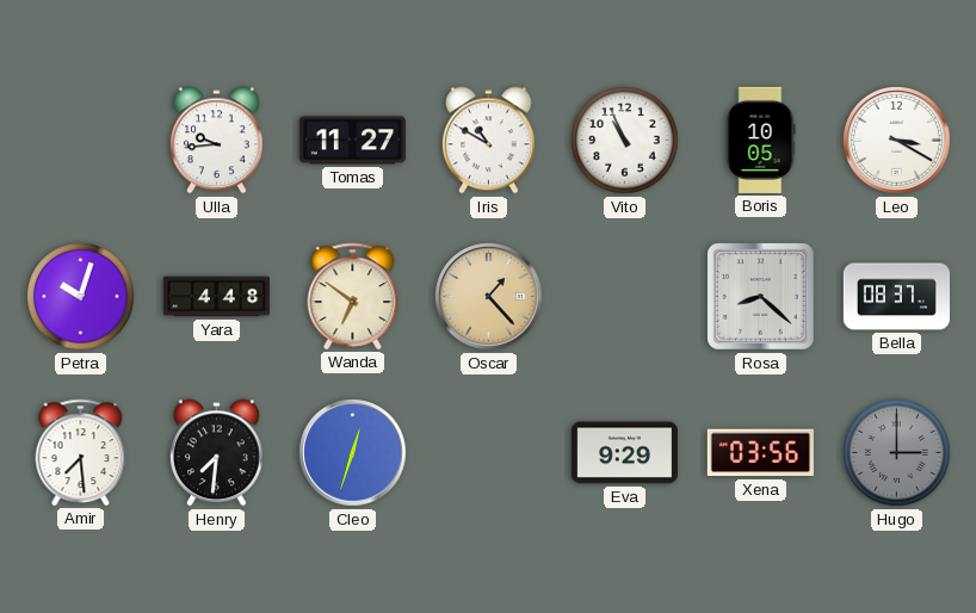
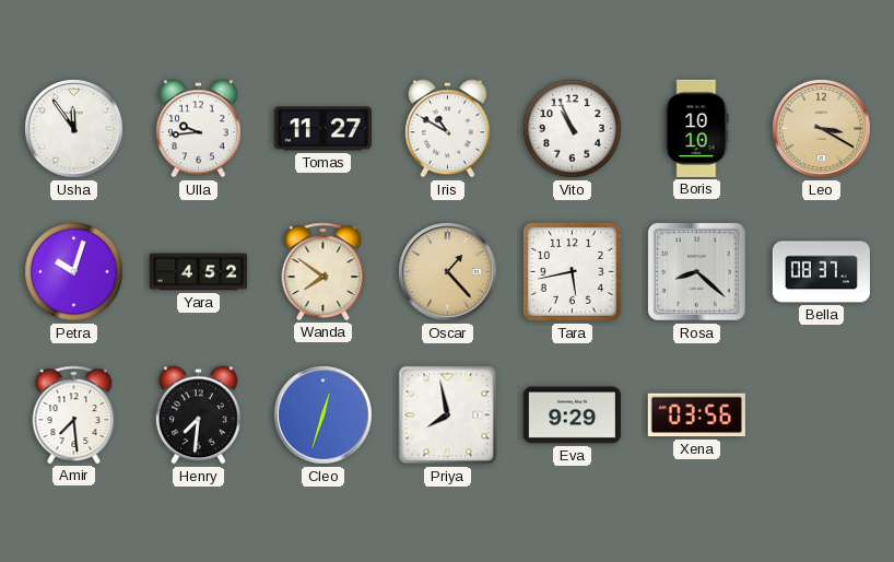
Usha: none -> 11:54
Boris: 10:05 -> 10:10
Leo dial: white -> champagne
Yara: 4:48 -> 4:52
Wanda: 6:51 -> 7:51
Tara: none -> 5:43
Priya: none -> 7:58
Hugo: 3:00 -> none
